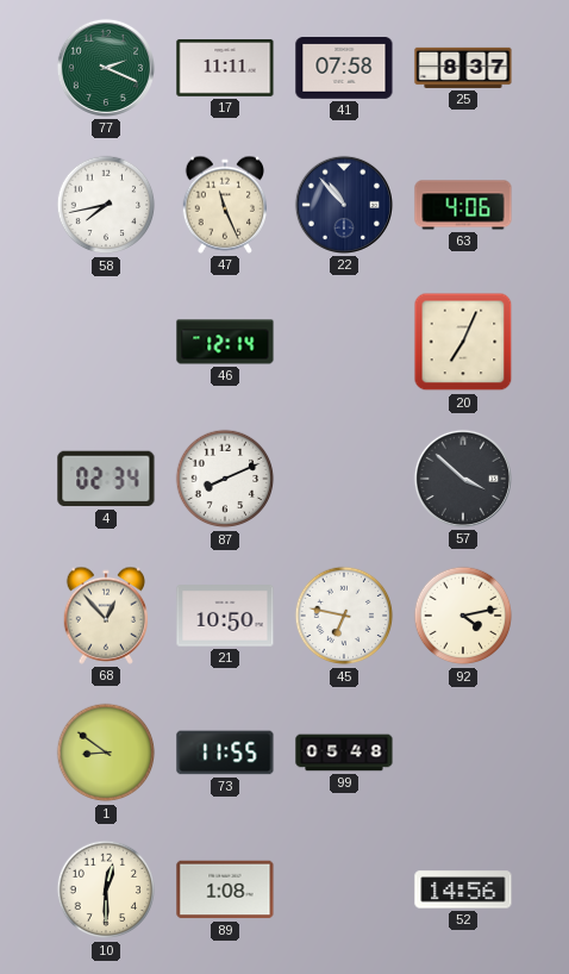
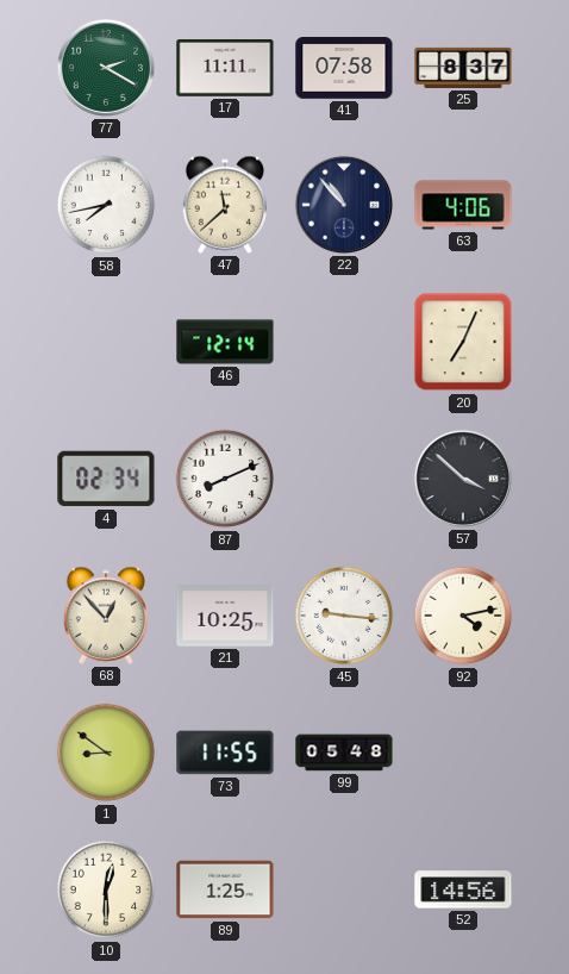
77: 2:19 -> 2:20
47: 11:26 -> 11:38
21: 10:50 -> 10:25
45: 6:47 -> 9:16
89: 1:08 -> 1:25
